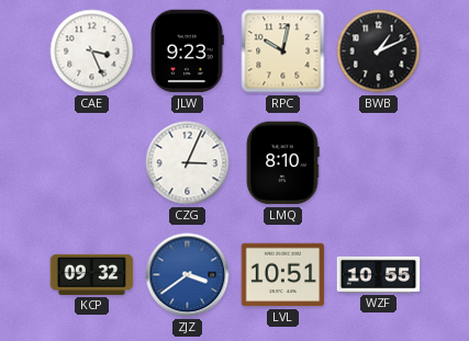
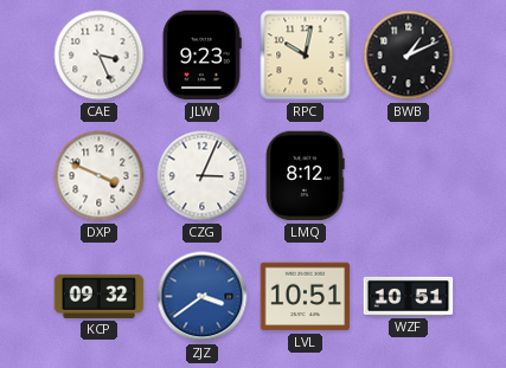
DXP: none -> 3:49
LMQ: 8:10 -> 8:12
WZF: 10:55 -> 10:51
